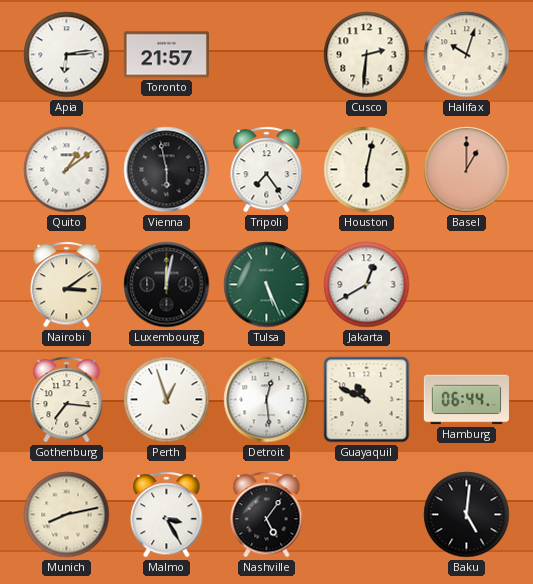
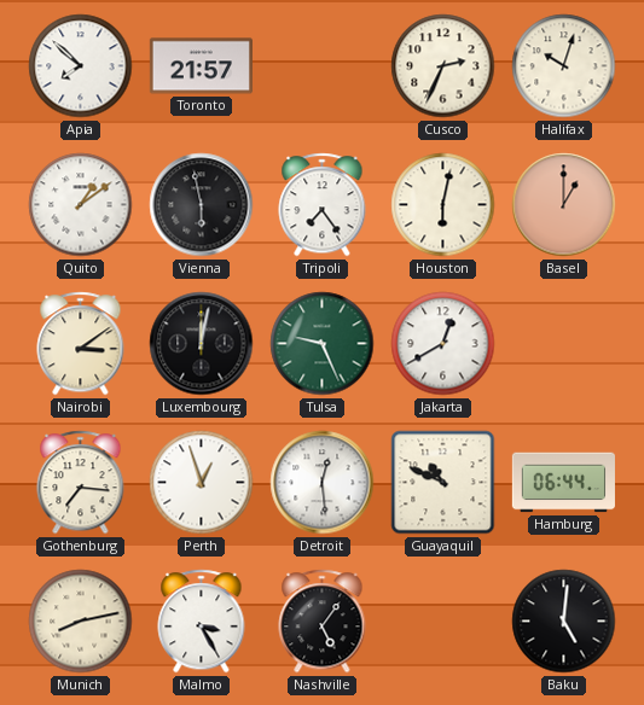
Apia: 6:14 -> 7:52
Cusco: 2:31 -> 2:34
Tulsa: 5:26 -> 9:26
